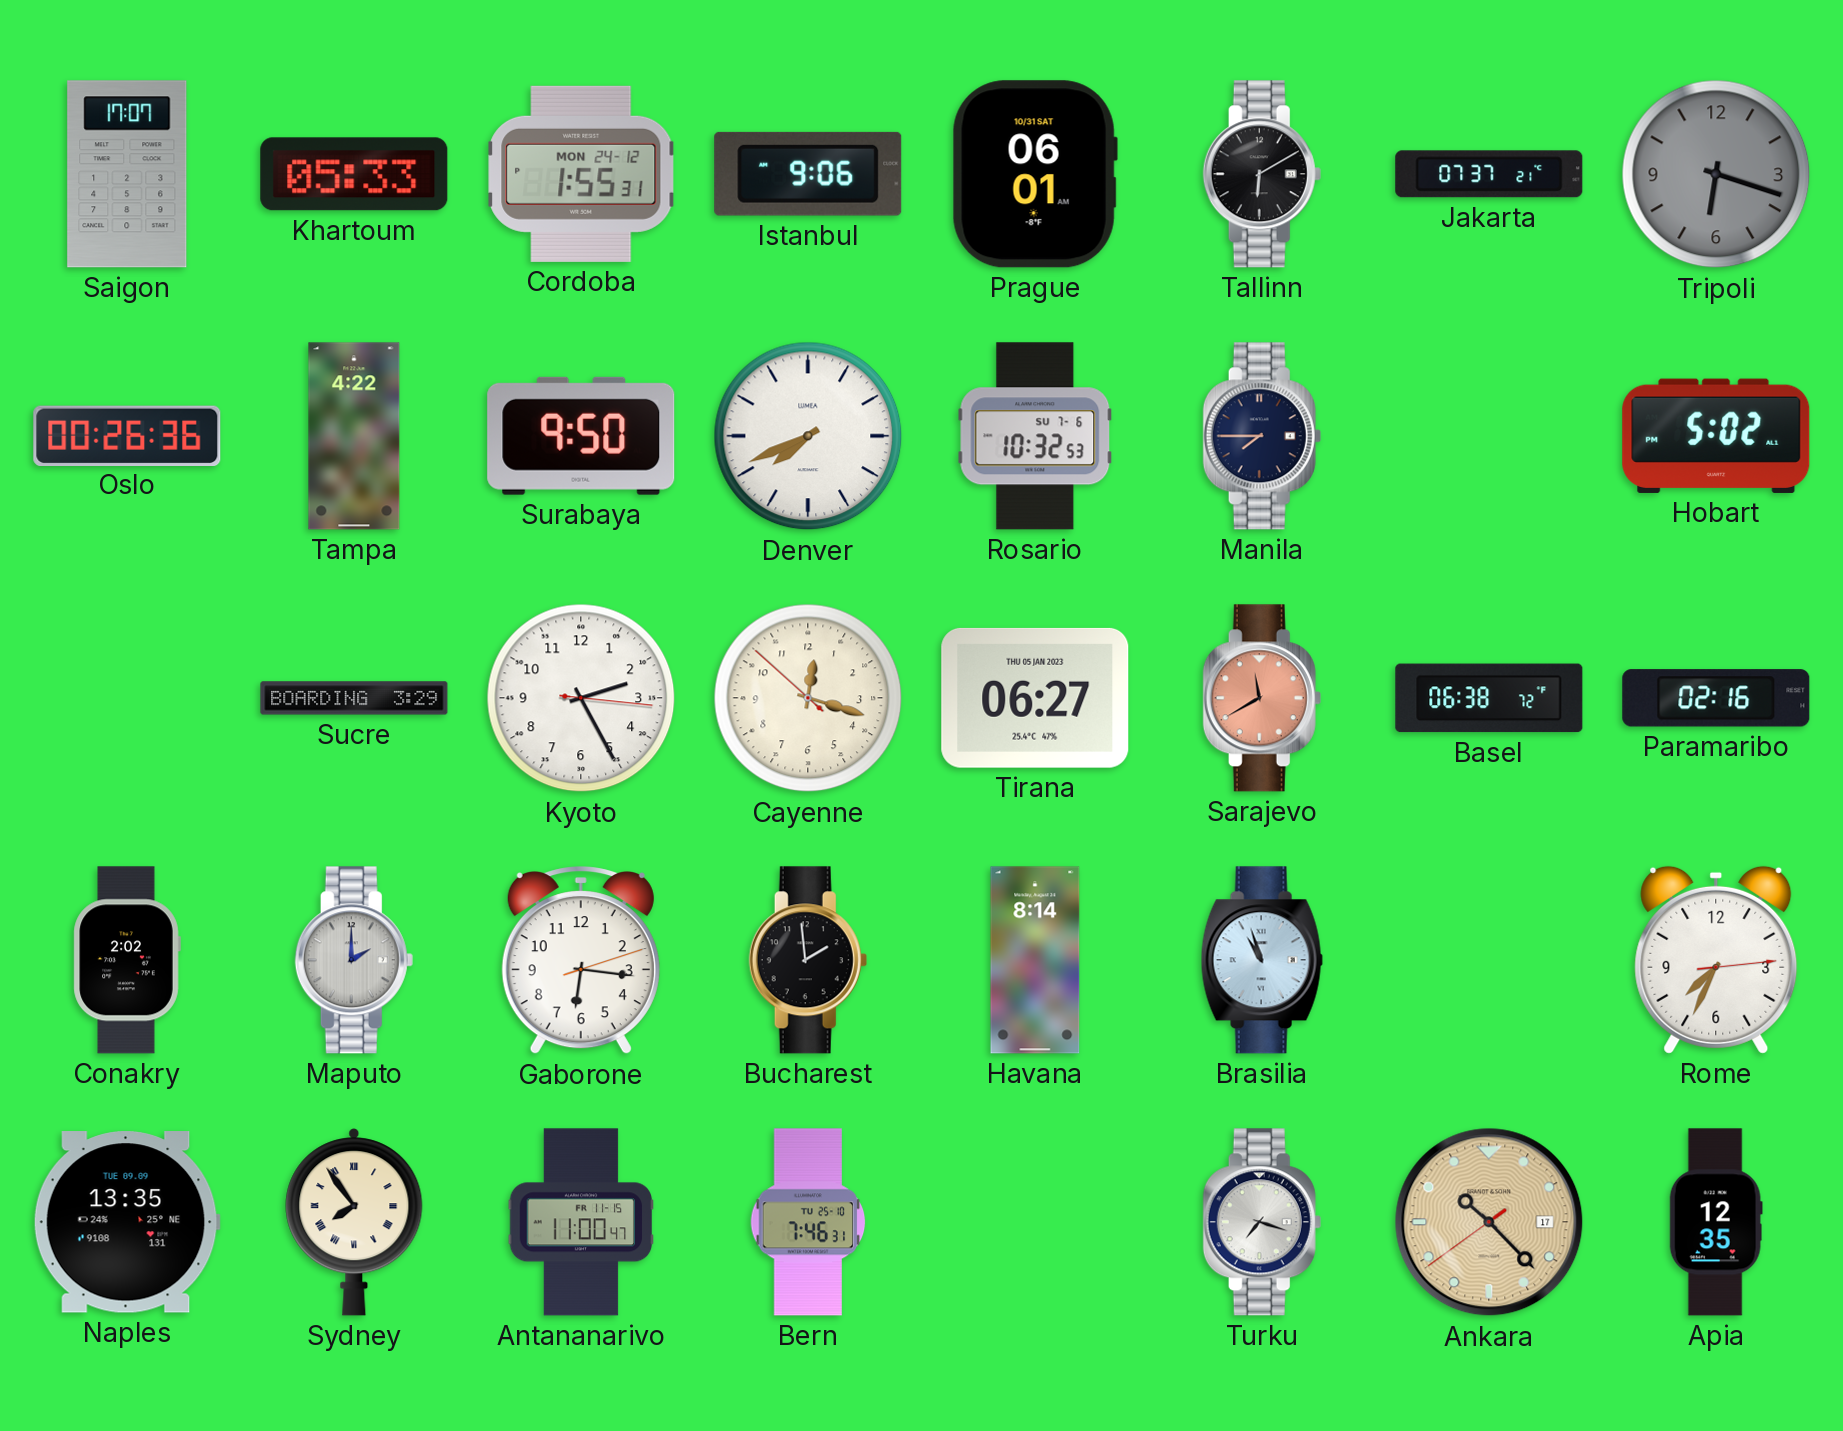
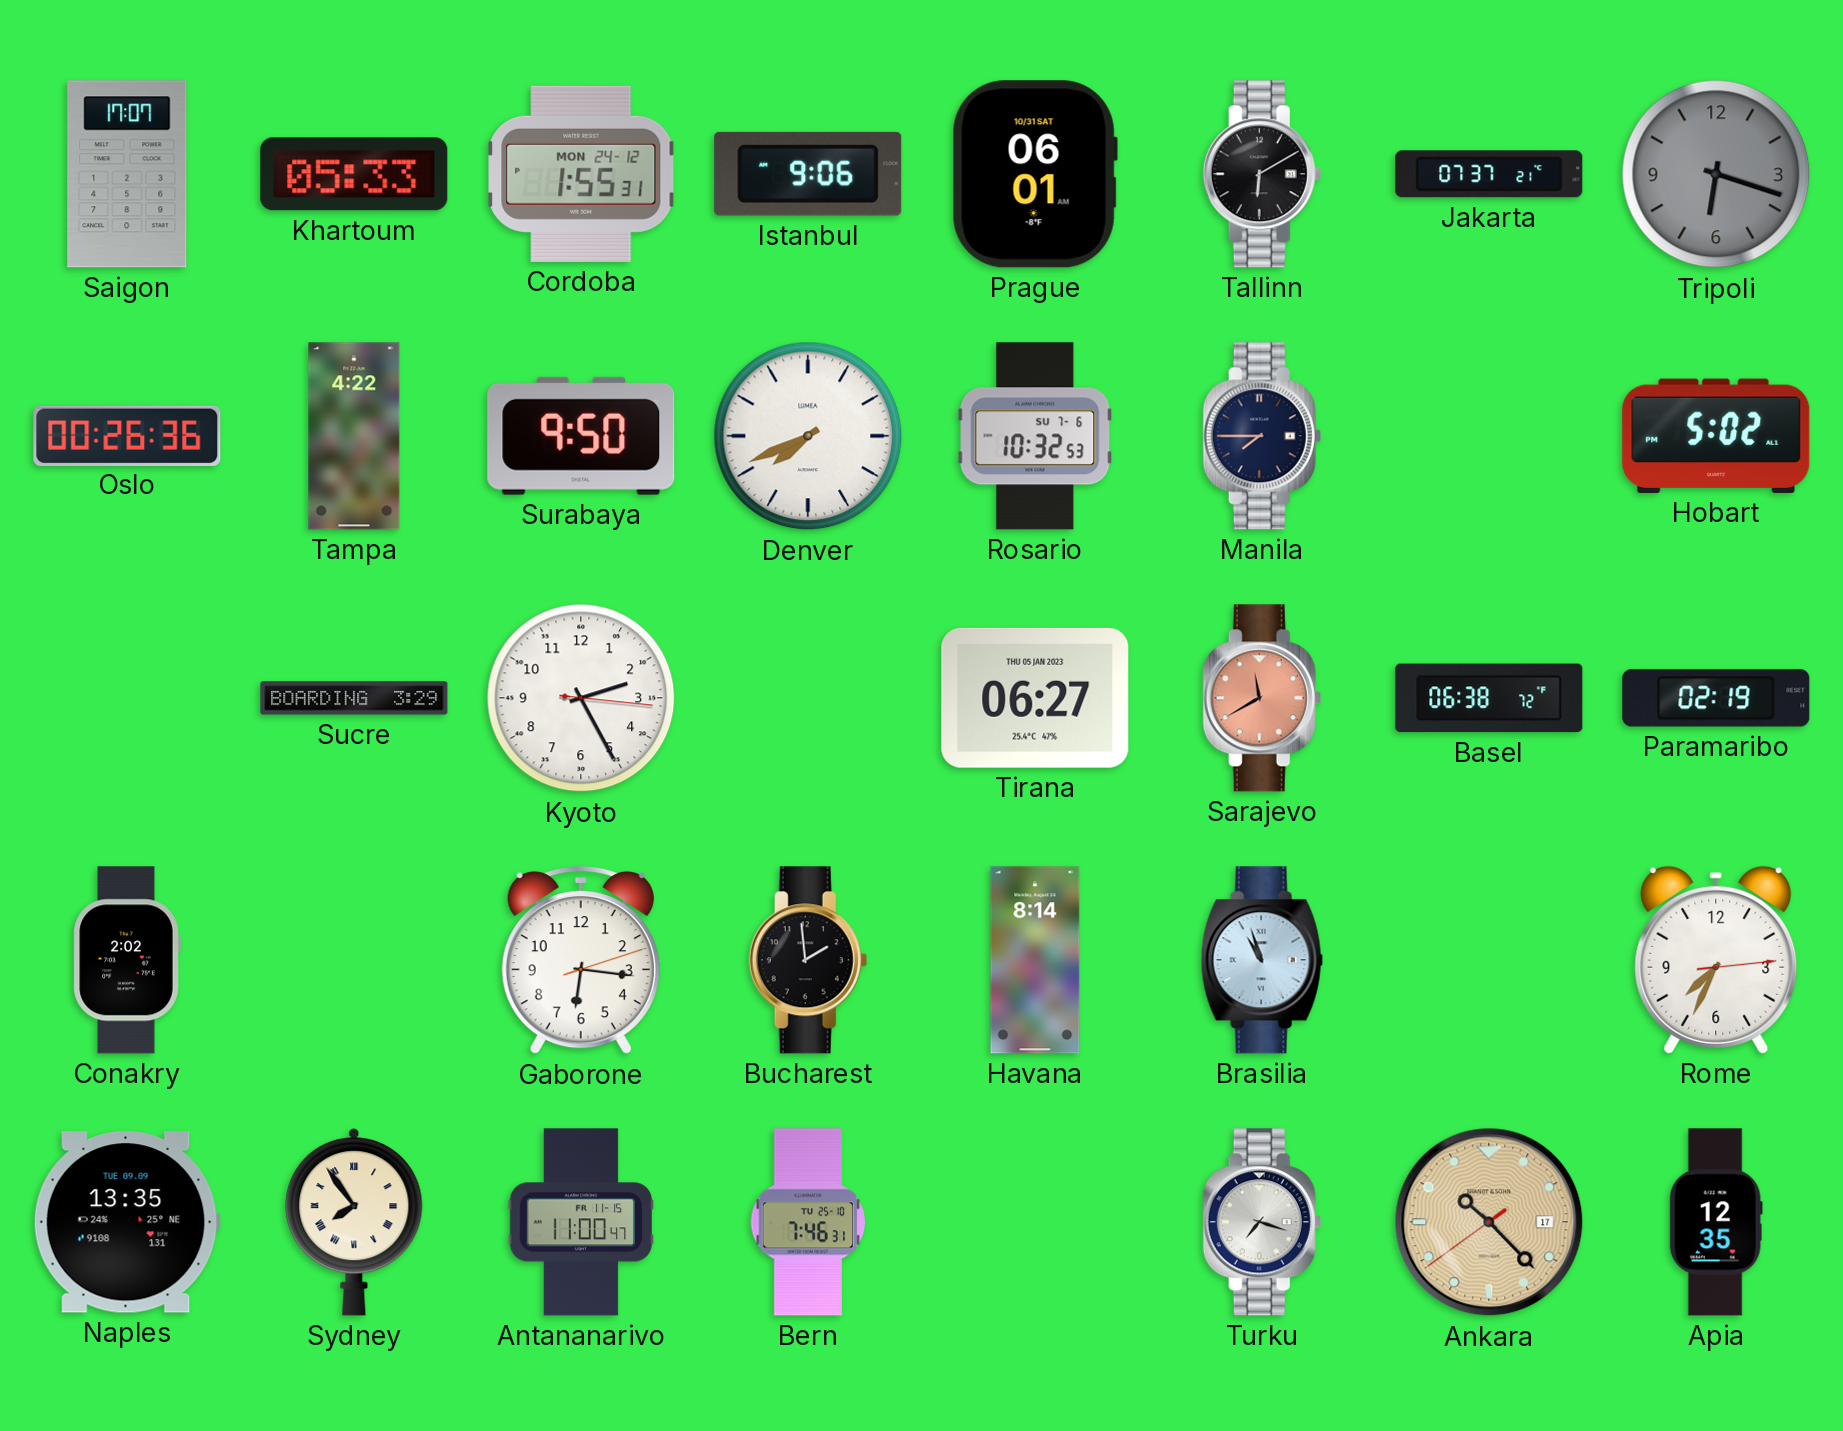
Cayenne: 12:17 -> none
Paramaribo: 02:16 -> 02:19
Maputo: 2:00 -> none
